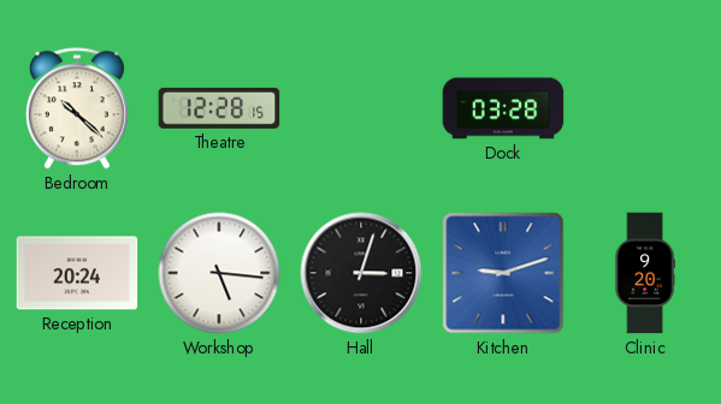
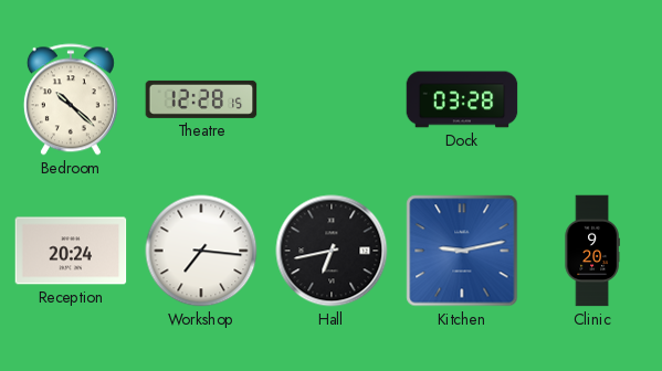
Workshop: 5:16 -> 7:16
Hall: 3:03 -> 6:43
Kitchen: 9:12 -> 9:13
